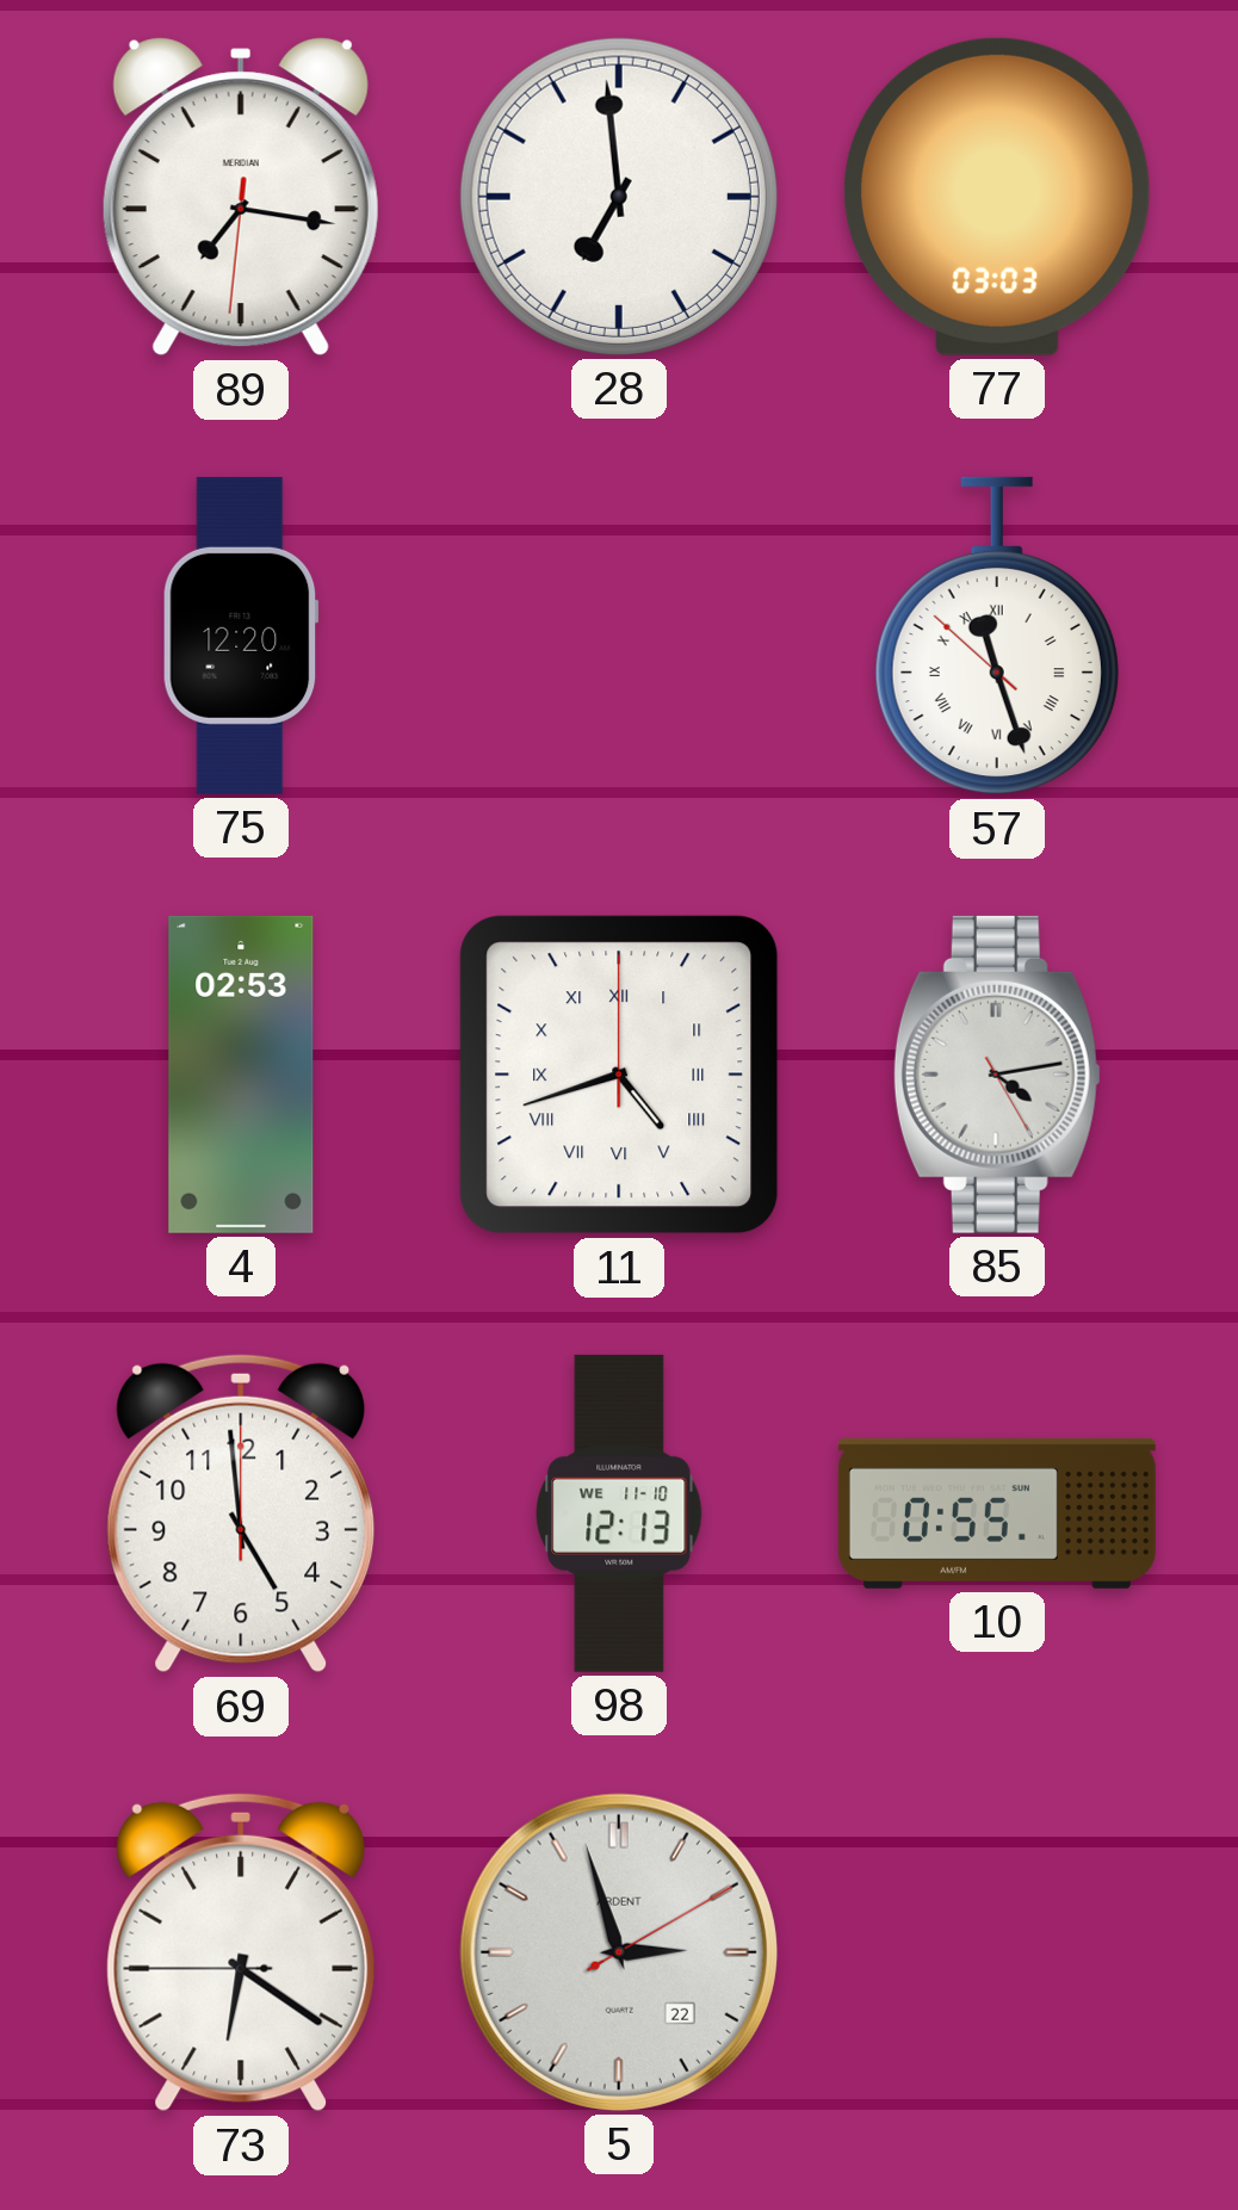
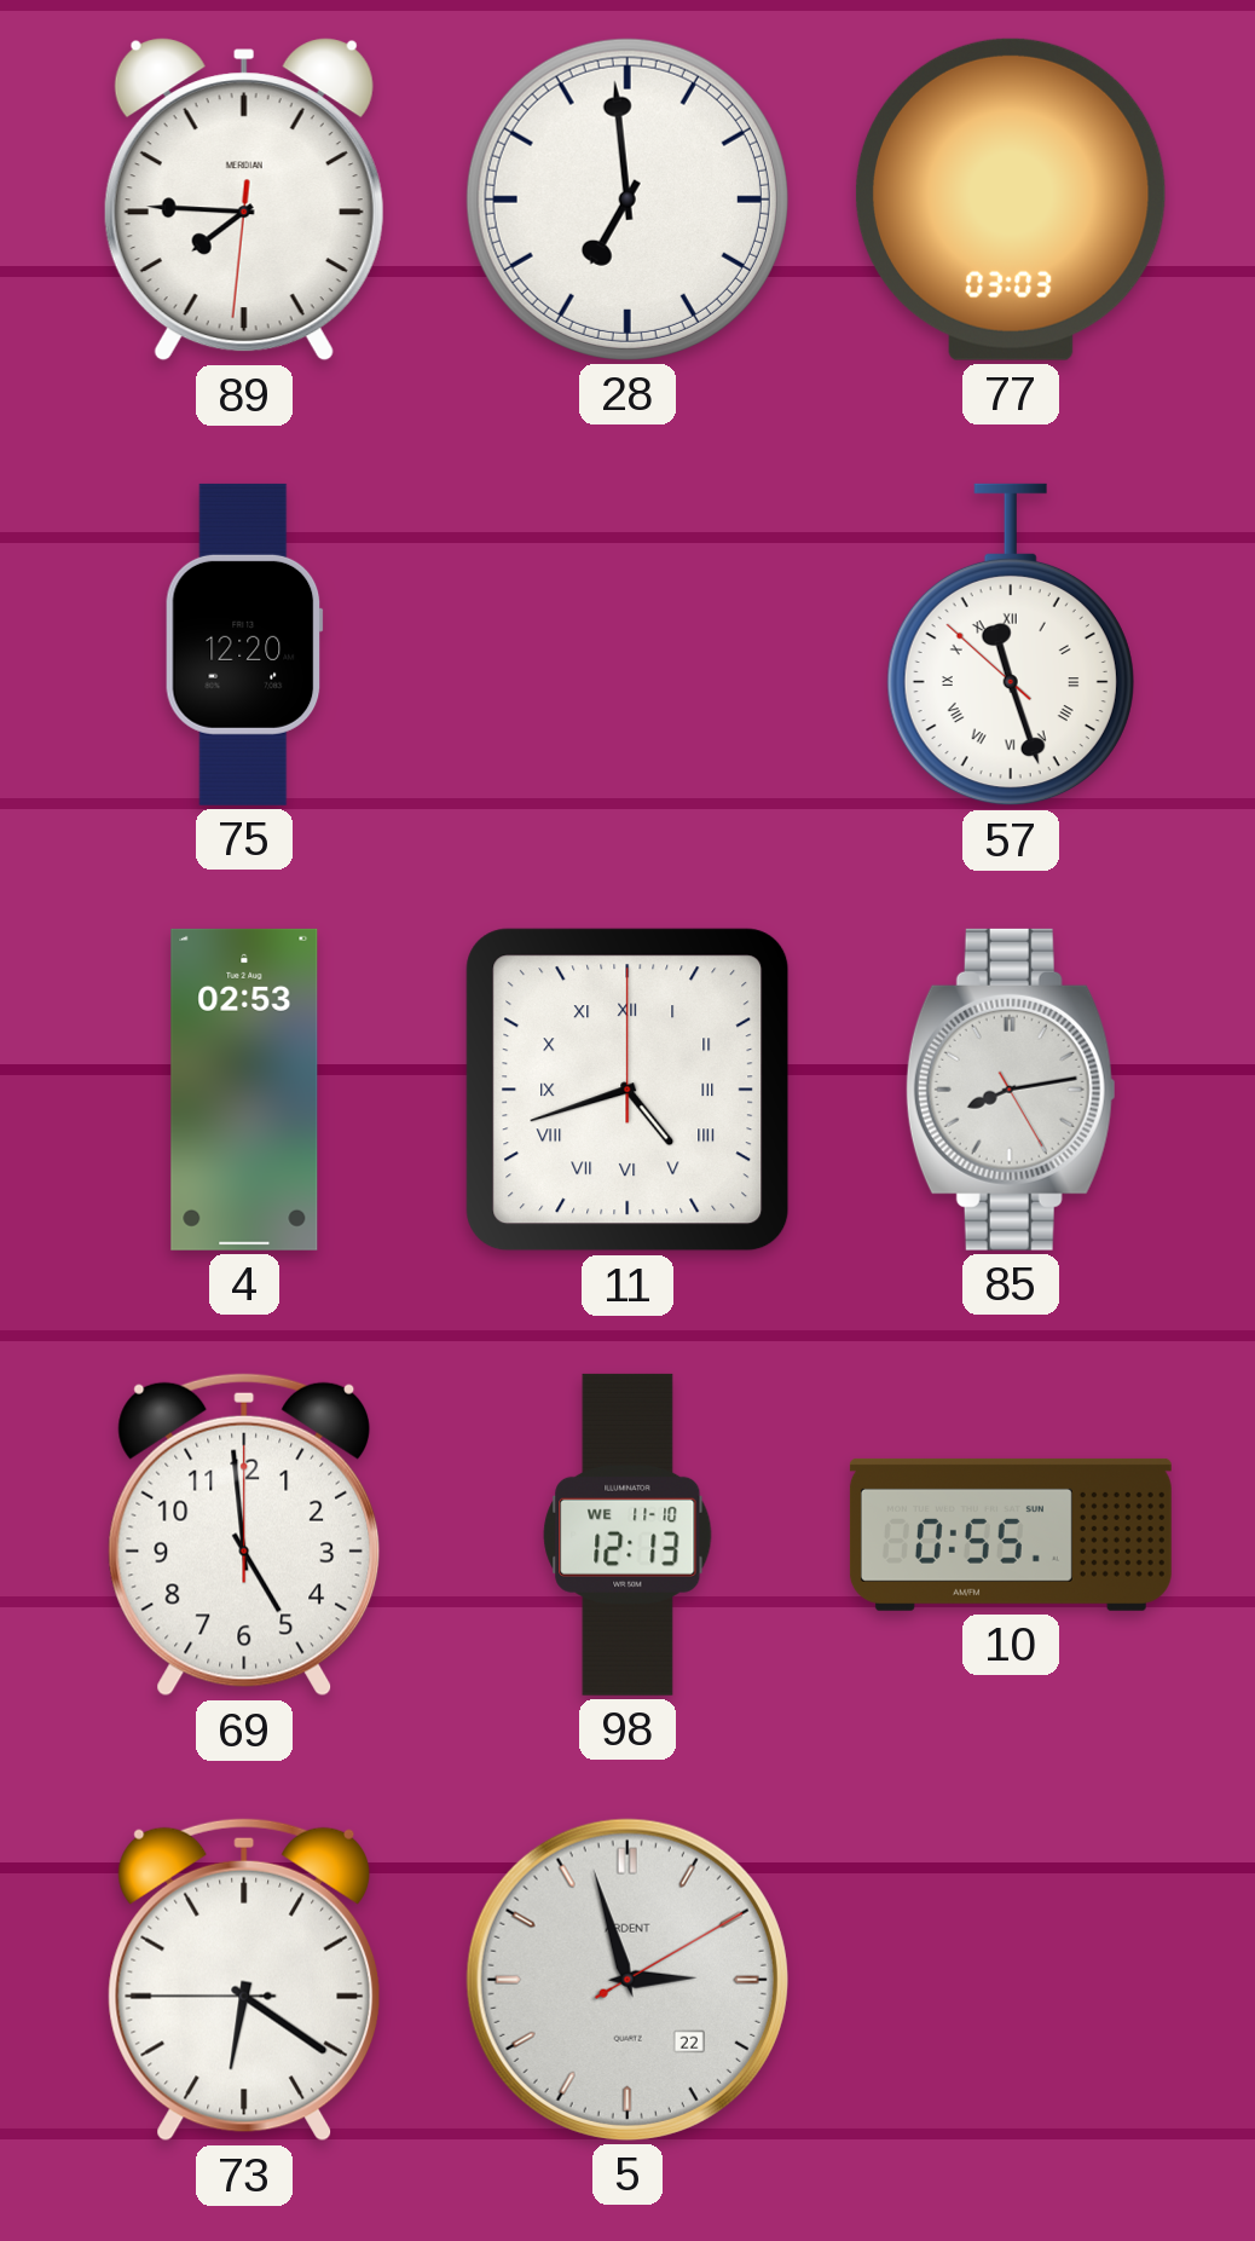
89: 7:16 -> 7:45
85: 4:13 -> 8:13
